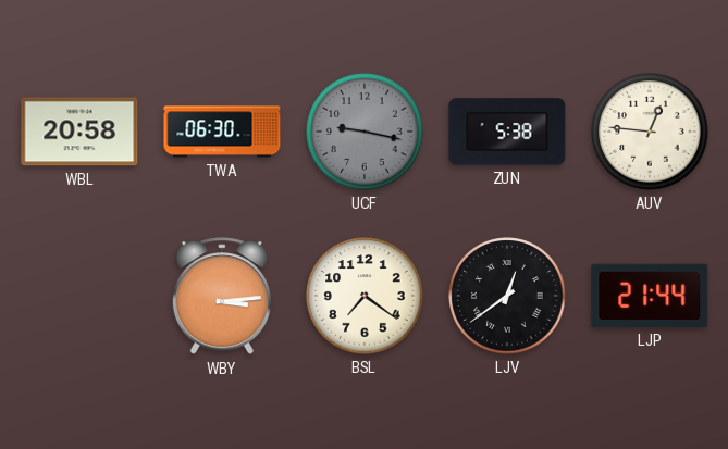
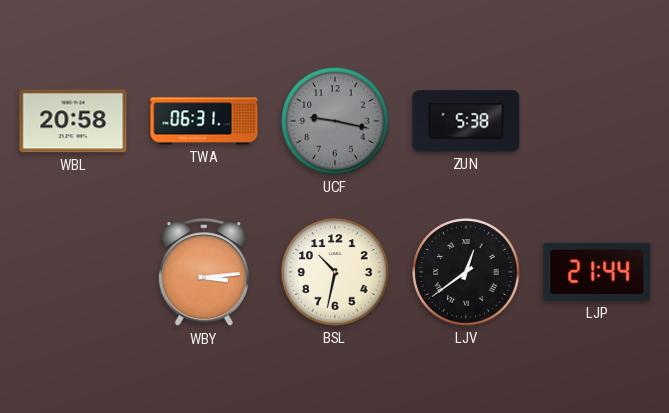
TWA: 06:30 -> 06:31
AUV: 12:46 -> none
BSL: 7:21 -> 10:32
